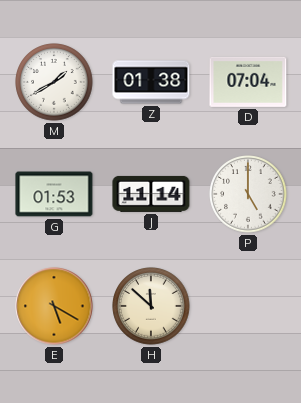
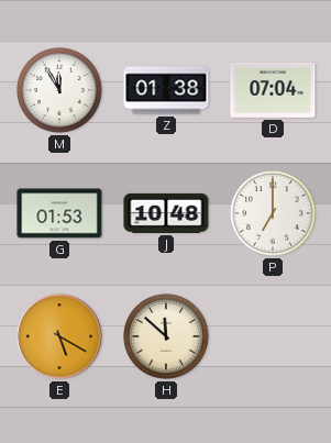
M: 1:40 -> 11:55
J: 11:14 -> 10:48
P: 5:00 -> 7:00
